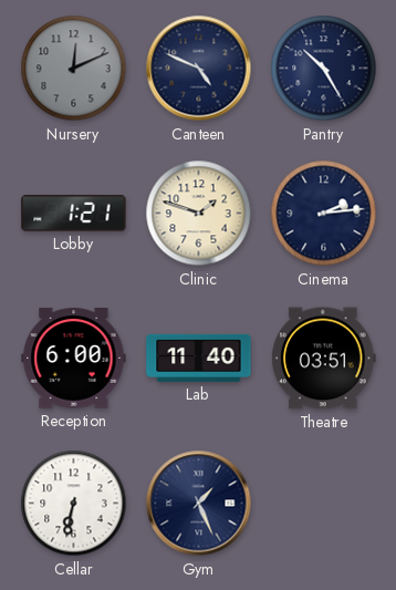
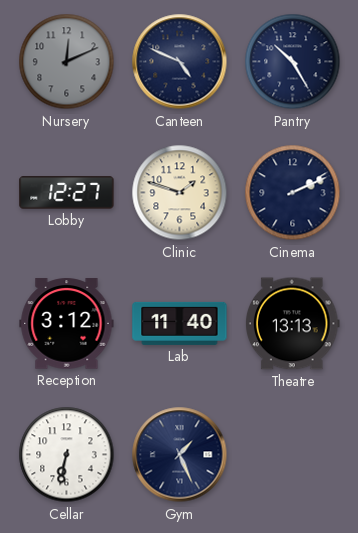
Lobby: 1:21 -> 12:27
Cinema: 2:14 -> 2:11
Reception: 6:00 -> 3:12
Theatre: 03:51 -> 13:13
